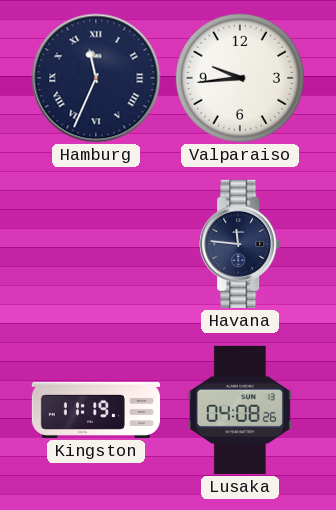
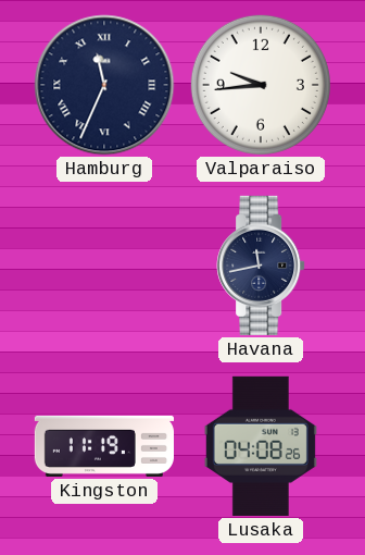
Havana: 11:46 -> 11:43
